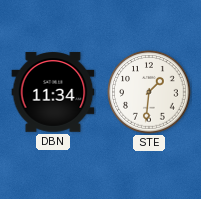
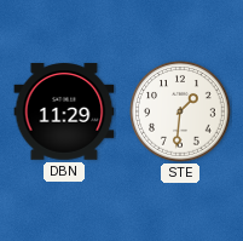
DBN: 11:34 -> 11:29
